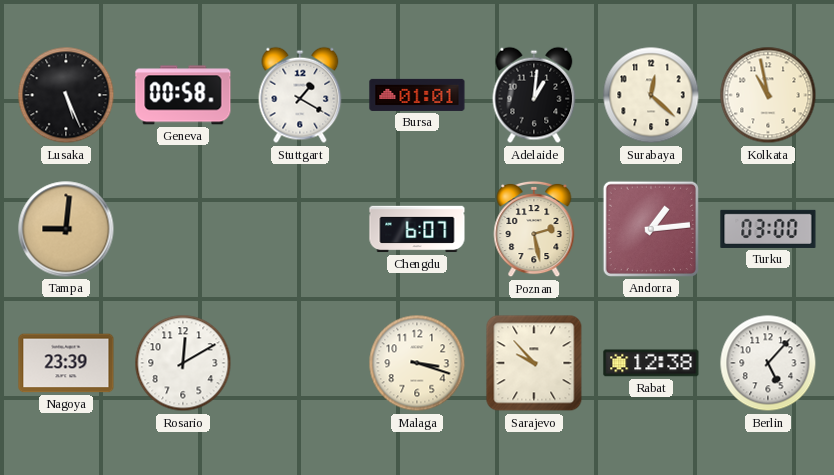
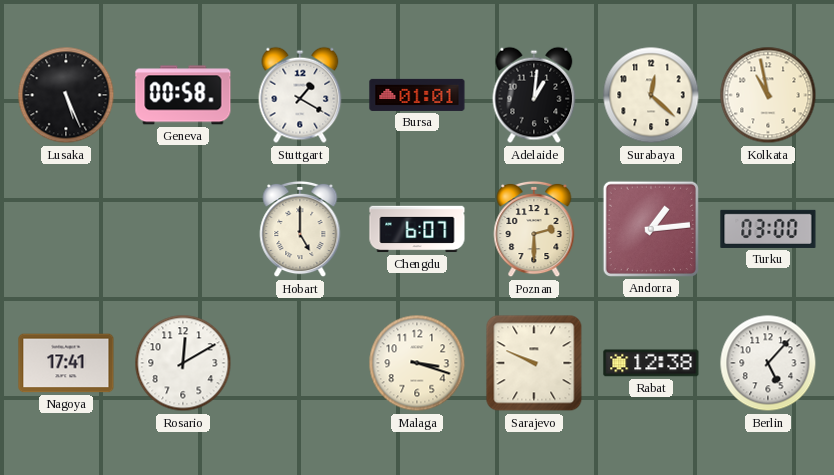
Tampa: 9:01 -> none
Hobart: none -> 5:00
Poznan: 2:28 -> 2:30
Nagoya: 23:39 -> 17:41
Sarajevo: 9:53 -> 9:49
